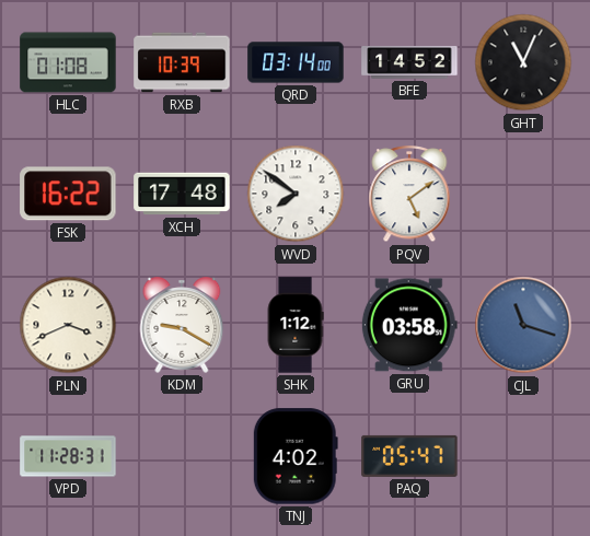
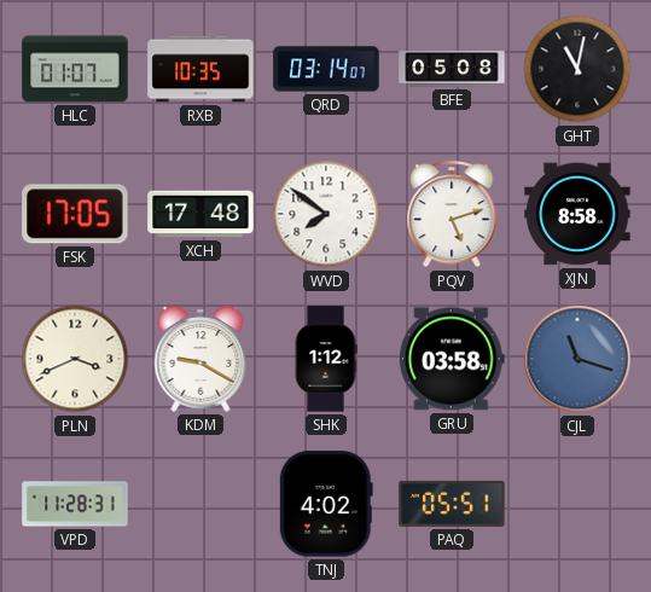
HLC: 01:08 -> 01:07
RXB: 10:39 -> 10:35
QRD: 03:14:00 -> 03:14:07
BFE: 14:52 -> 05:08
GHT: 11:04 -> 11:02
FSK: 16:22 -> 17:05
PQV: 5:09 -> 5:12
XJN: none -> 8:58
PAQ: 05:47 -> 05:51
